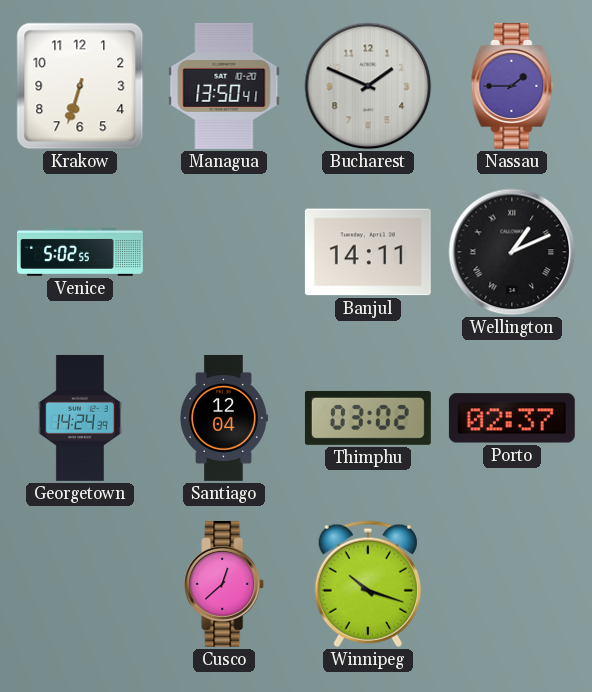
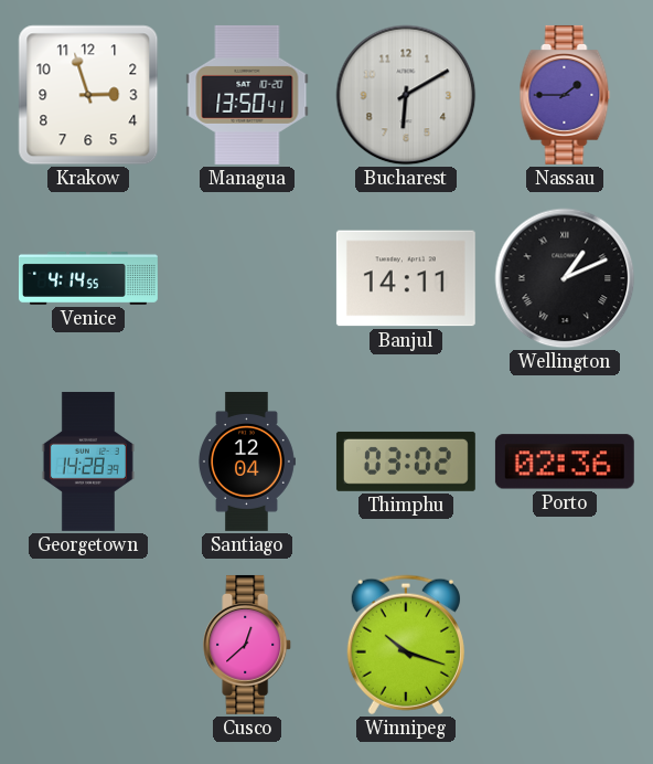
Krakow: 6:33 -> 2:57
Bucharest: 1:49 -> 6:10
Venice: 5:02 -> 4:14
Georgetown: 14:24 -> 14:28
Porto: 02:37 -> 02:36
